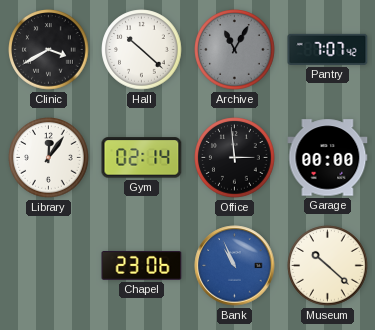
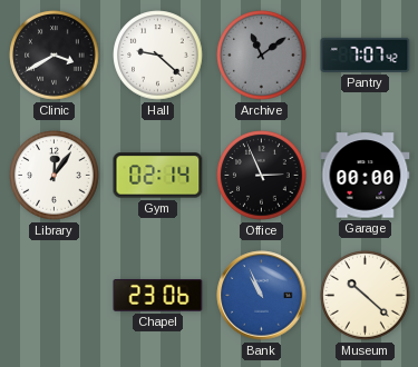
Hall: 10:22 -> 9:22
Archive: 11:05 -> 11:09
Office: 2:59 -> 2:56
